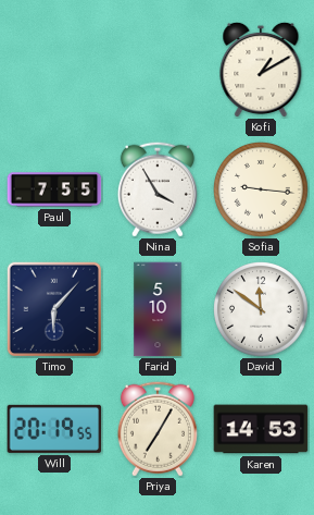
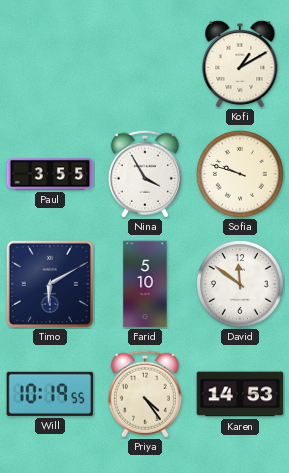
Paul: 7:55 -> 3:55
Sofia: 9:16 -> 9:48
Timo: 6:07 -> 6:10
Will: 20:19 -> 10:19
Priya: 7:05 -> 4:24
